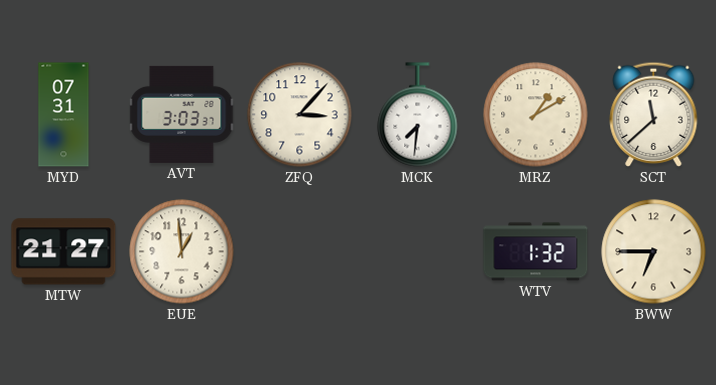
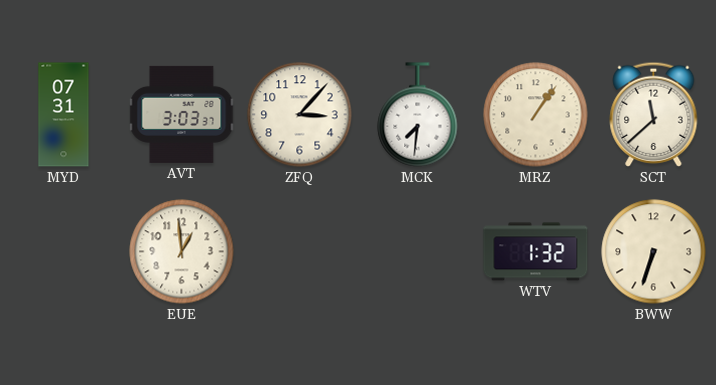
MRZ: 1:10 -> 1:06
MTW: 21:27 -> none
BWW: 6:45 -> 6:33
